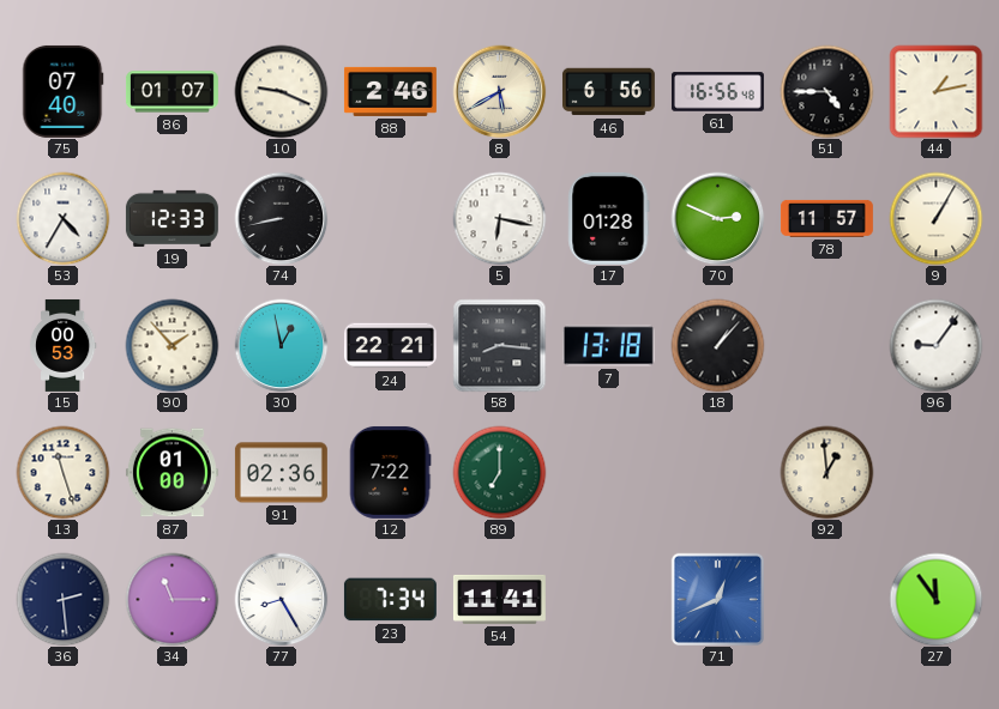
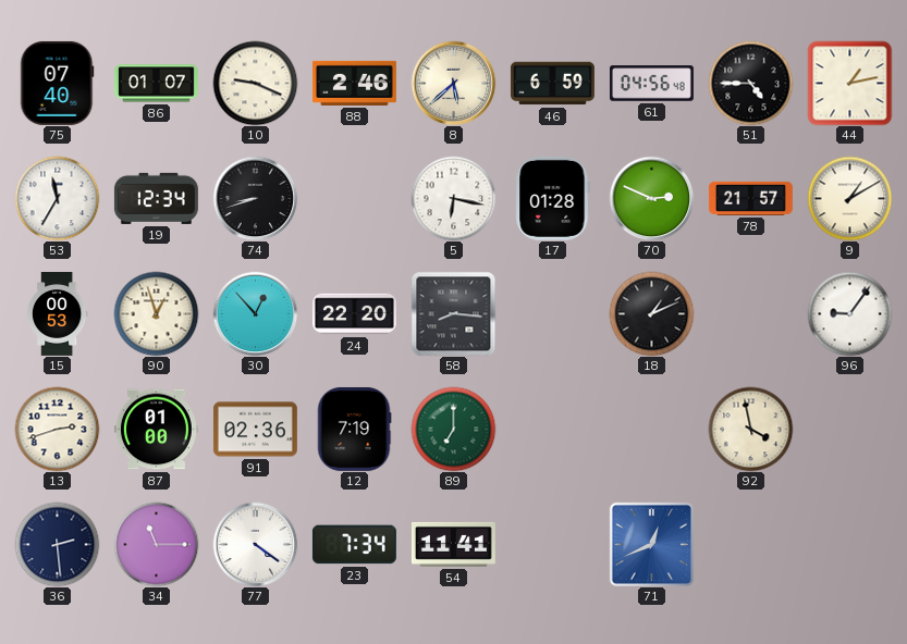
8: 5:40 -> 5:38
46: 6:56 -> 6:59
61: 16:56 -> 04:56
53: 4:35 -> 11:35
19: 12:33 -> 12:34
74: 8:43 -> 8:42
78: 11:57 -> 21:57
9: 1:05 -> 1:10
90: 1:53 -> 12:57
30: 12:58 -> 12:53
24: 22:21 -> 22:20
7: 13:18 -> none
18: 1:07 -> 1:11
13: 11:27 -> 2:42
12: 7:22 -> 7:19
92: 12:59 -> 3:58
77: 8:25 -> 4:21
27: 11:54 -> none
